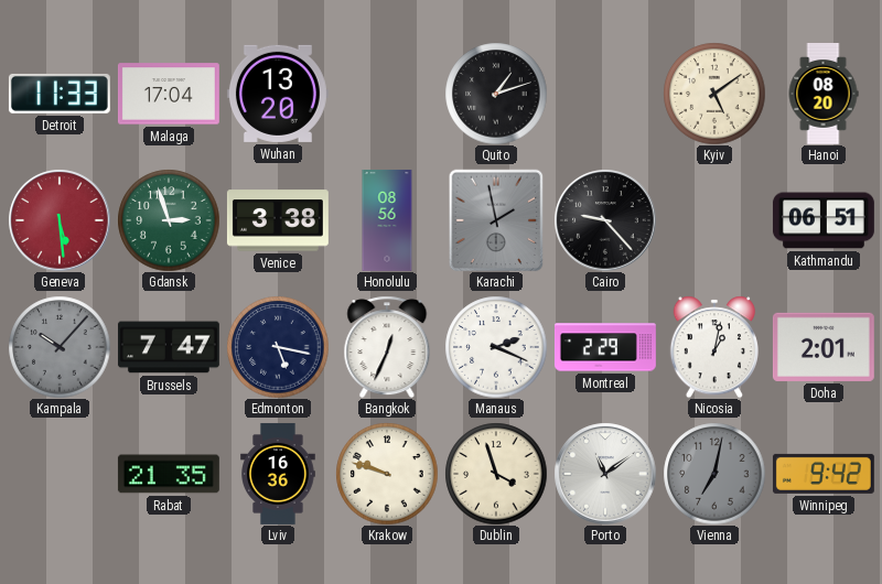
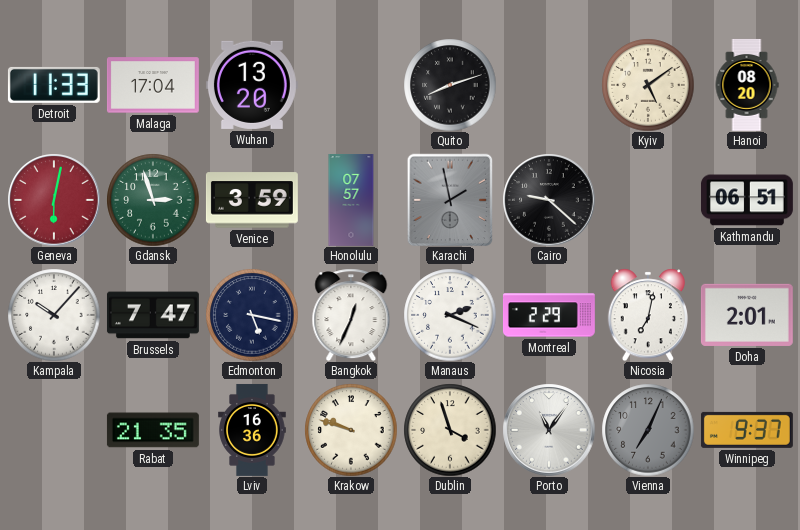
Quito: 1:12 -> 8:12
Geneva: 5:29 -> 6:02
Venice: 3:38 -> 3:59
Honolulu: 08:56 -> 07:57
Cairo: 9:23 -> 9:22
Kampala dial: grey -> white
Nicosia: 1:02 -> 7:02
Porto: 11:09 -> 11:06
Vienna: 7:02 -> 7:04
Winnipeg: 9:42 -> 9:37
